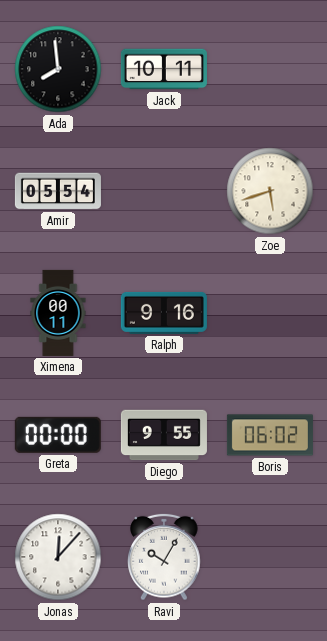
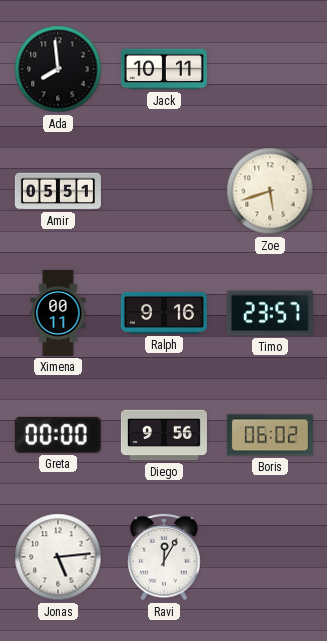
Amir: 05:54 -> 05:51
Timo: none -> 23:57
Diego: 9:55 -> 9:56
Jonas: 12:07 -> 5:14
Ravi: 10:05 -> 12:05
